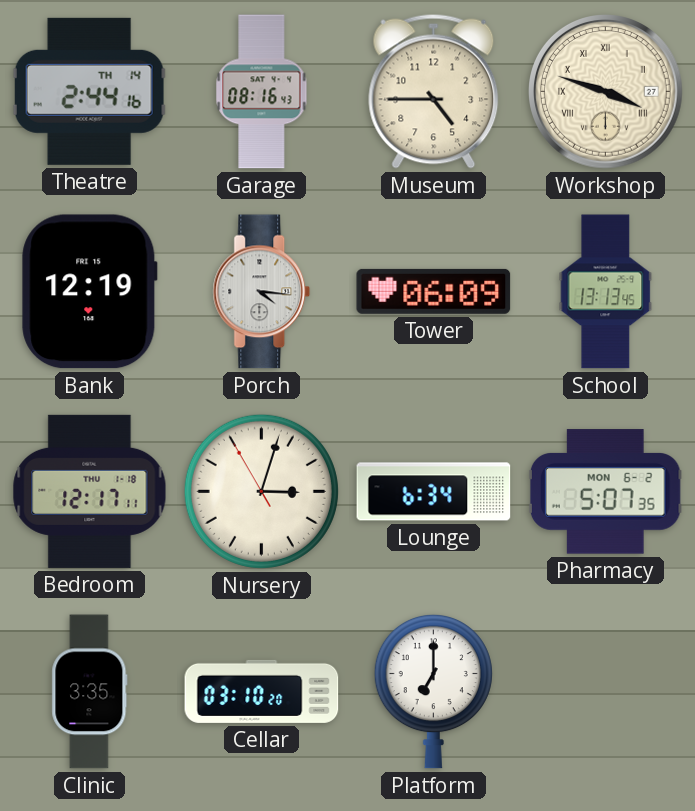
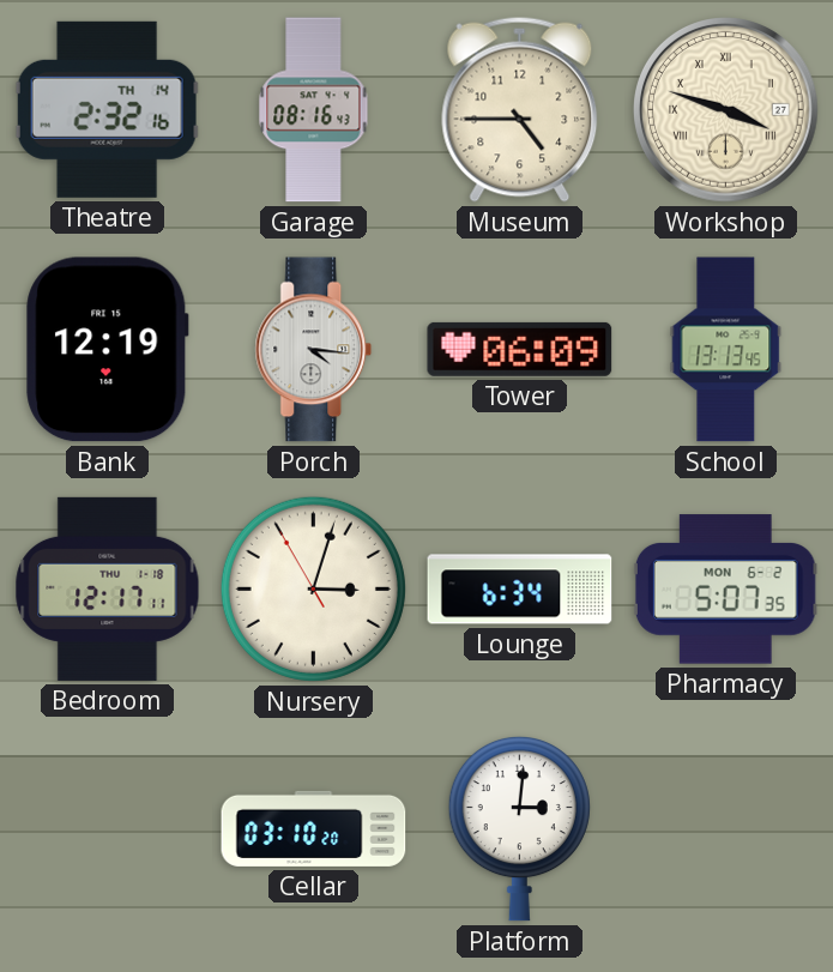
Theatre: 2:44 -> 2:32
Clinic: 3:35 -> none
Platform: 7:00 -> 3:01
